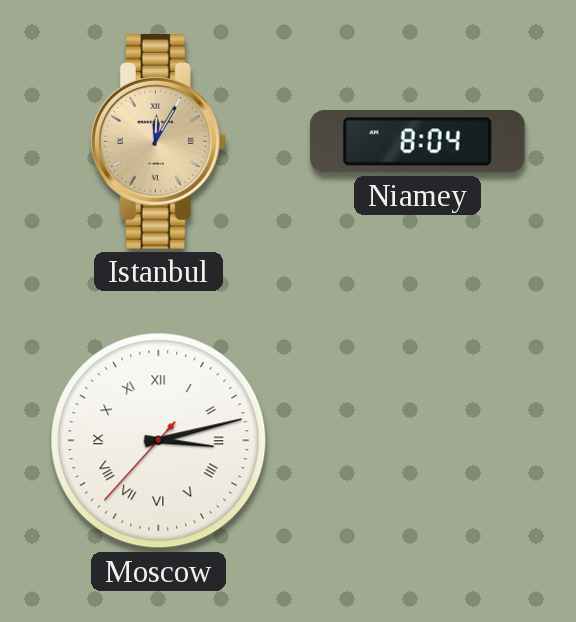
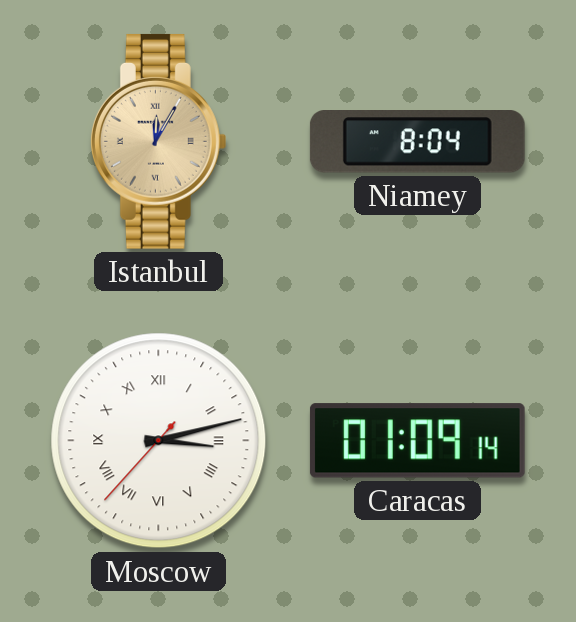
Caracas: none -> 01:09
